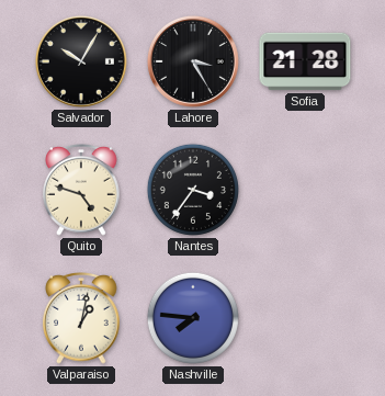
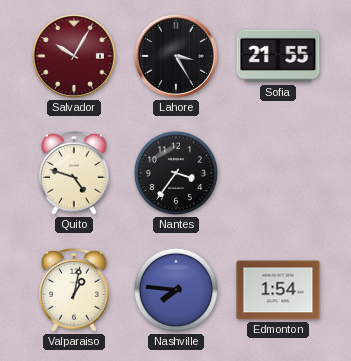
Salvador dial: black -> burgundy
Sofia: 21:28 -> 21:55
Edmonton: none -> 1:54
